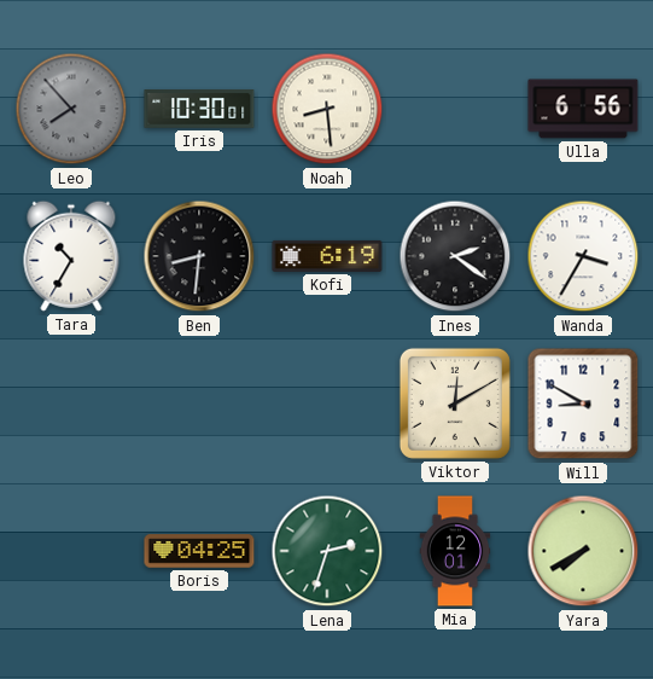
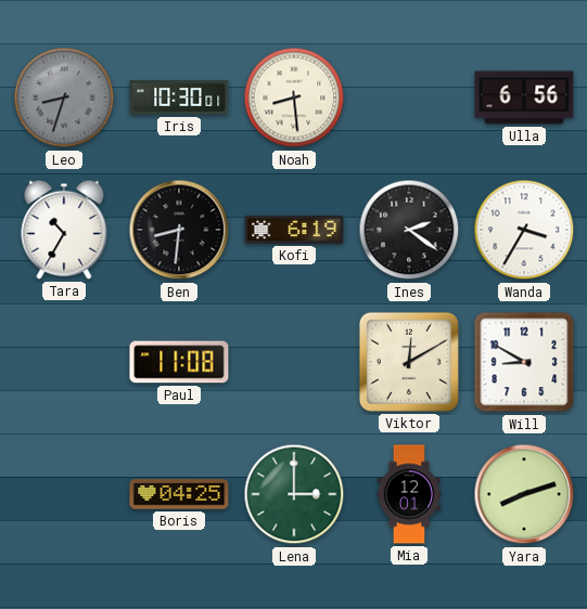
Leo: 7:53 -> 8:33
Paul: none -> 11:08
Lena: 2:33 -> 3:00
Yara: 7:40 -> 8:12
